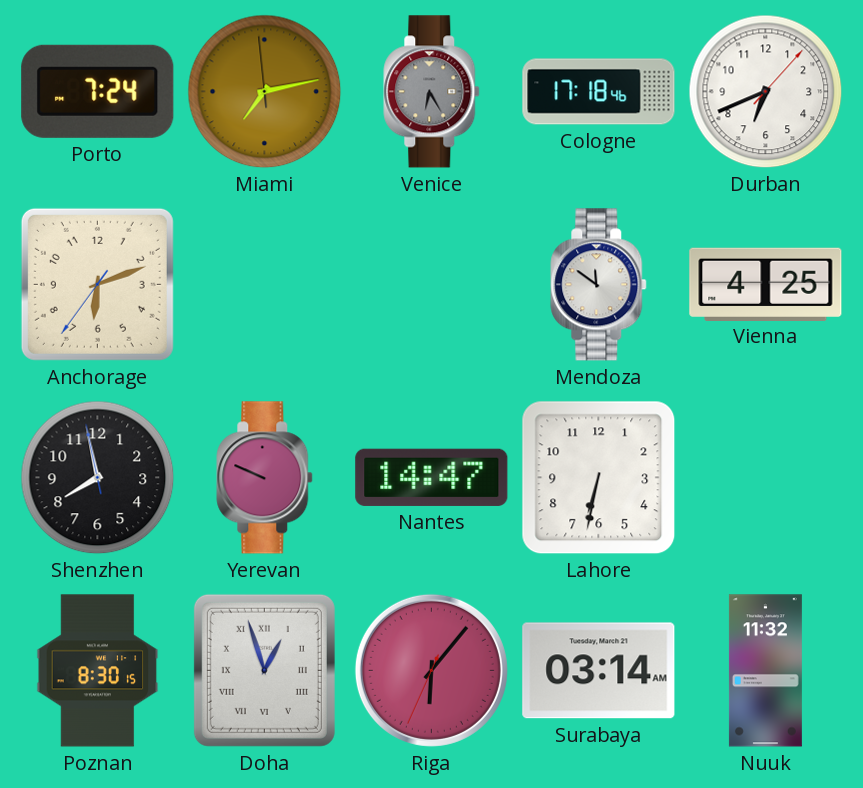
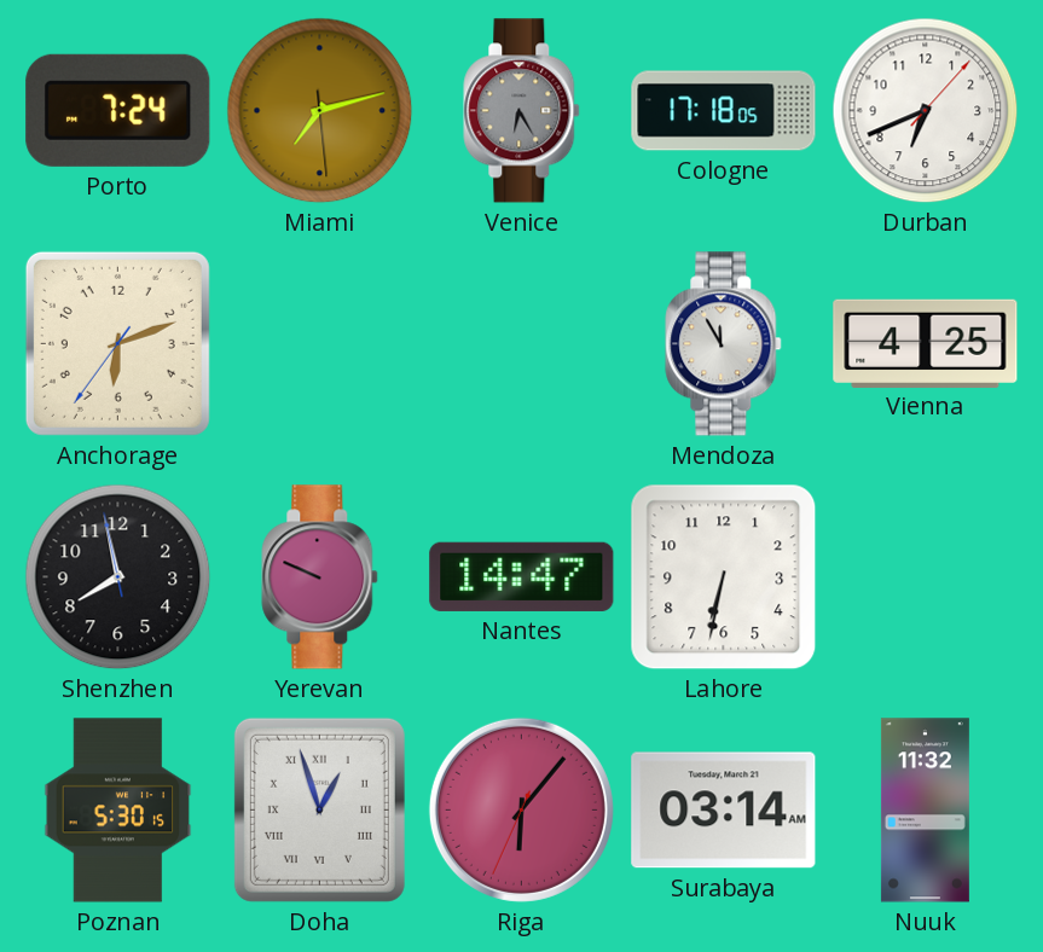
Miami: 7:12:59 -> 7:12:29
Cologne: 17:18:46 -> 17:18:05
Mendoza: 11:51 -> 11:55
Poznan: 8:30 -> 5:30
